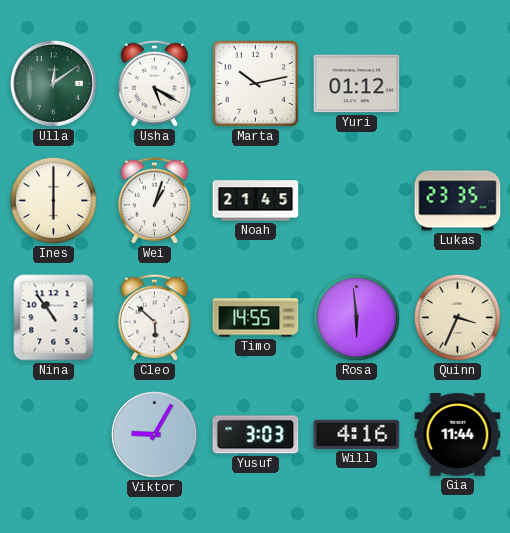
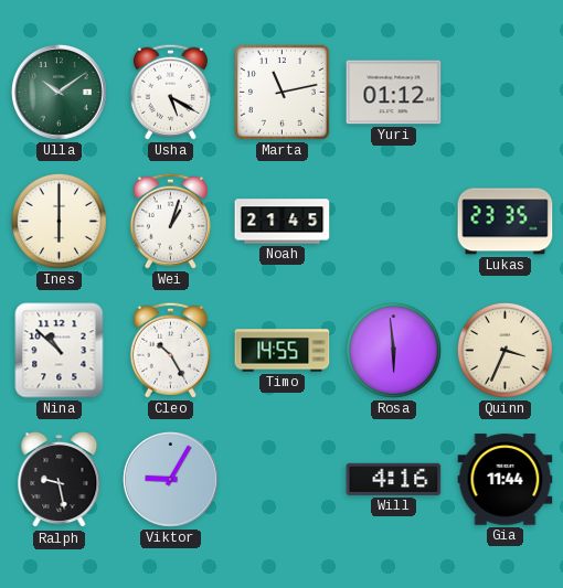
Ulla: 12:09 -> 10:09
Marta: 10:13 -> 11:13
Nina: 10:54 -> 10:52
Cleo: 5:52 -> 10:25
Ralph: none -> 9:28
Yusuf: 3:03 -> none
